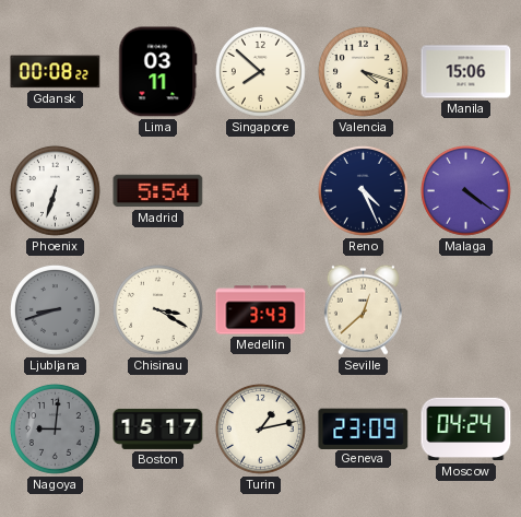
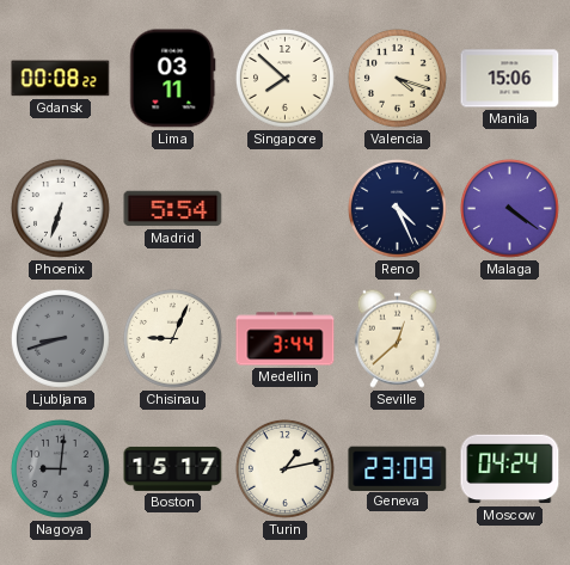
Chisinau: 3:20 -> 9:04
Medellin: 3:43 -> 3:44
